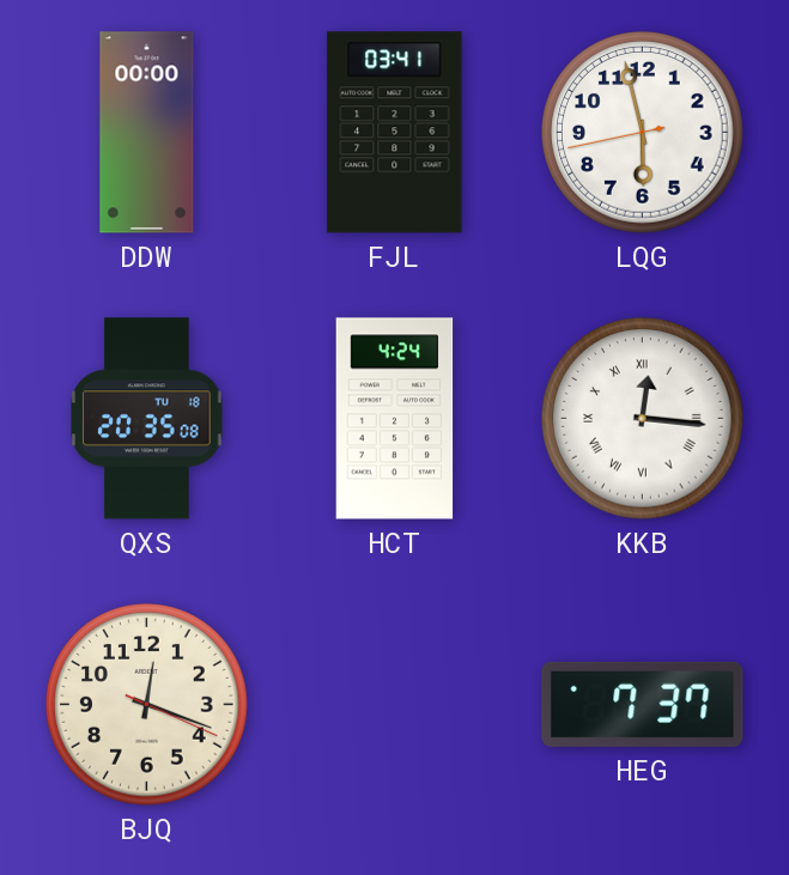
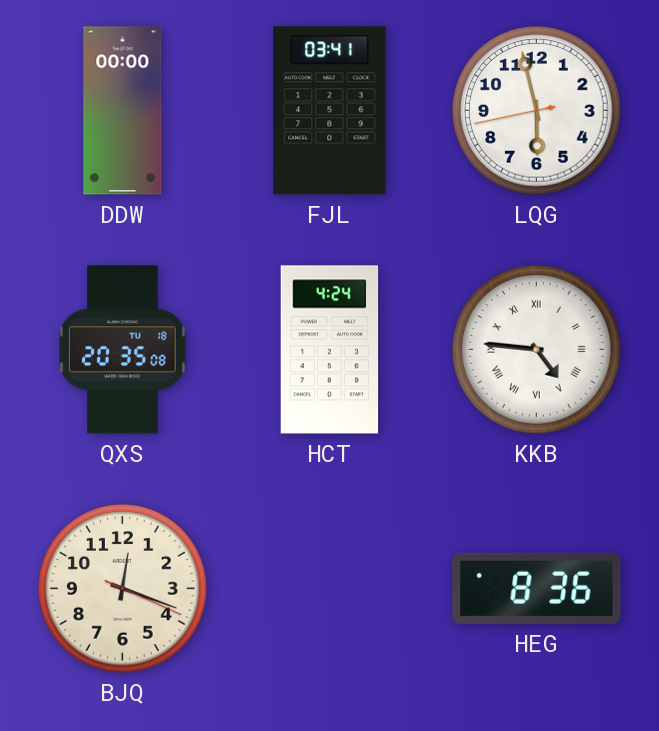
KKB: 12:16 -> 4:46
HEG: 7:37 -> 8:36
